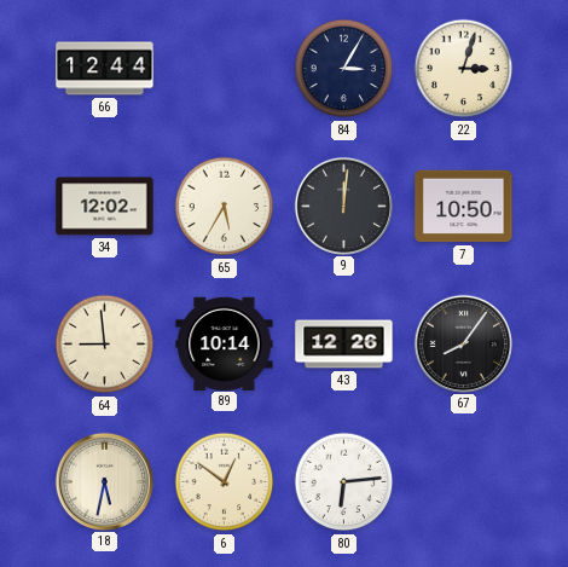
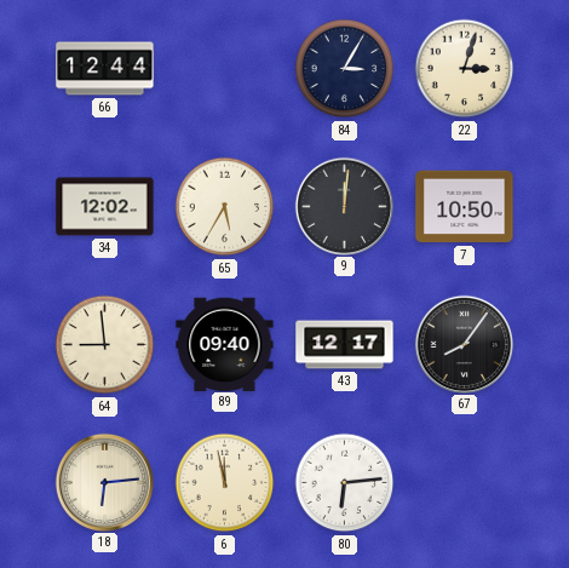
89: 10:14 -> 09:40
43: 12:26 -> 12:17
18: 5:32 -> 6:14
6: 12:51 -> 11:58
